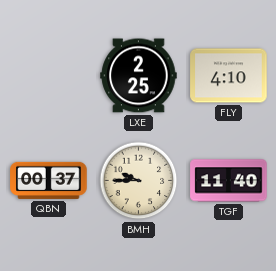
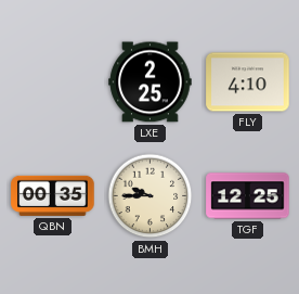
QBN: 00:37 -> 00:35
TGF: 11:40 -> 12:25
